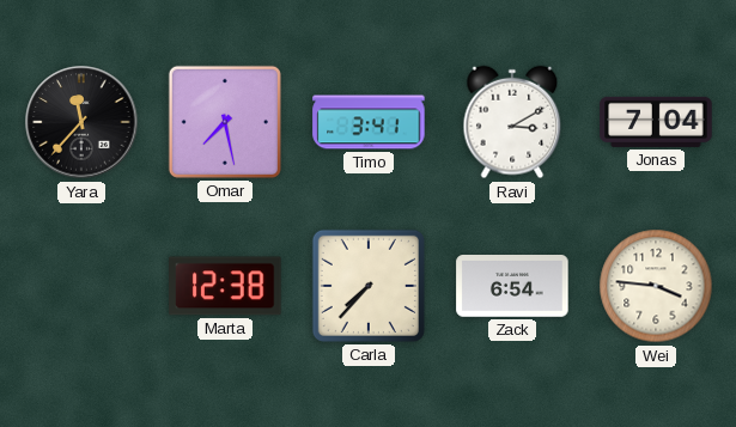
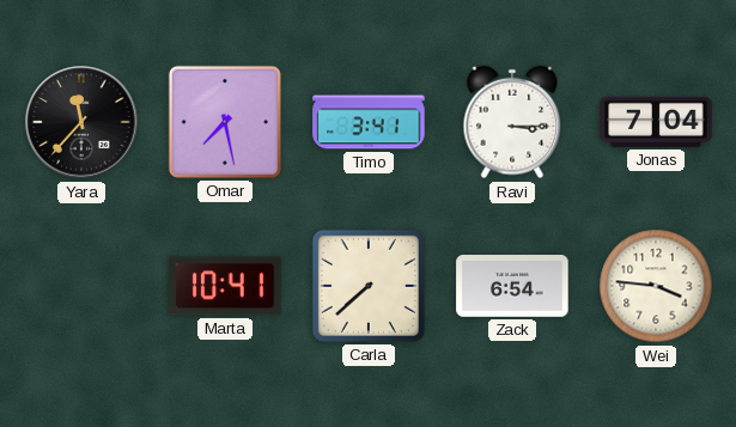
Ravi: 3:10 -> 3:15
Marta: 12:38 -> 10:41
Carla: 7:37 -> 7:38
